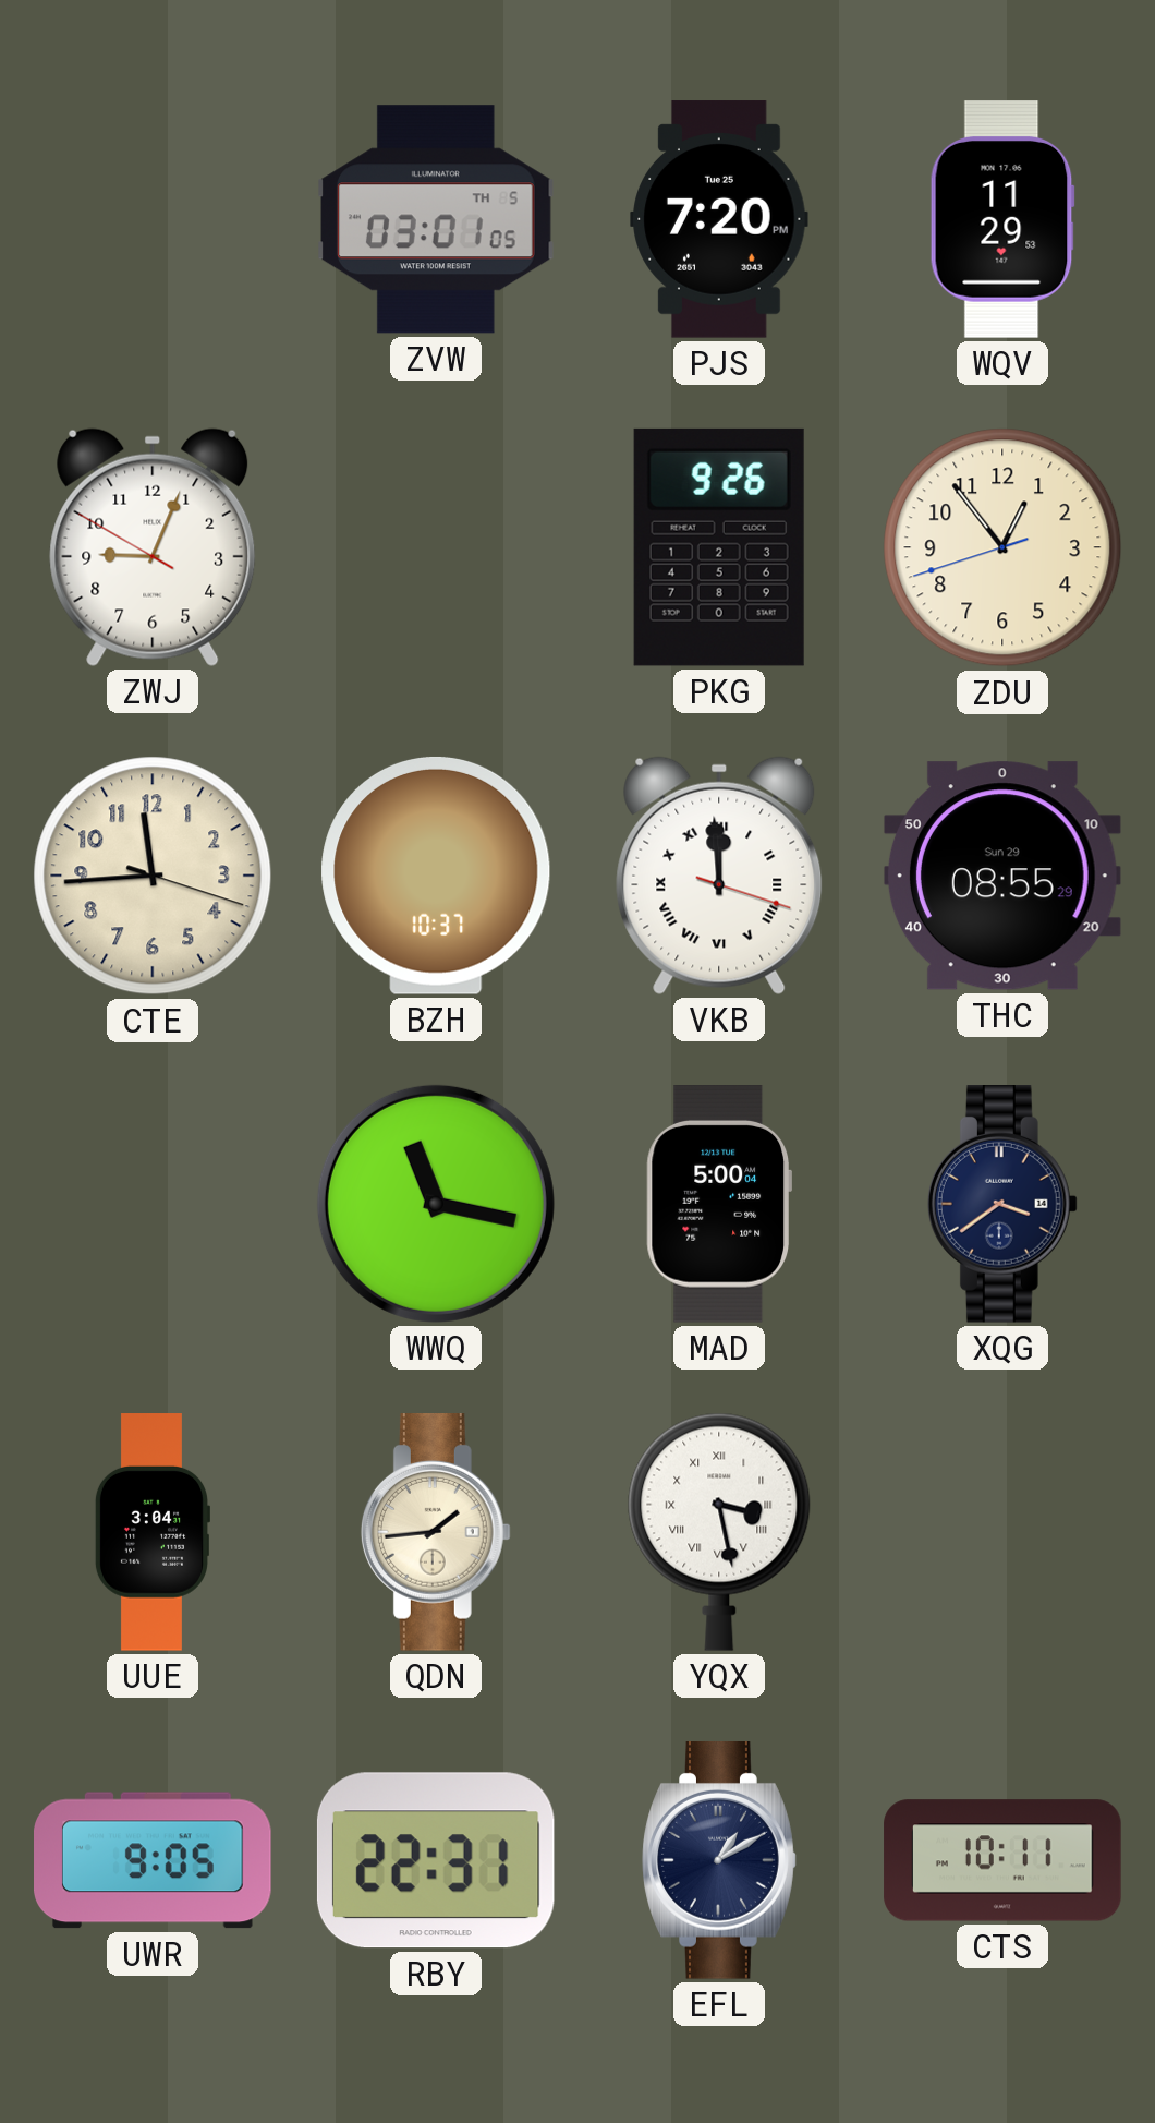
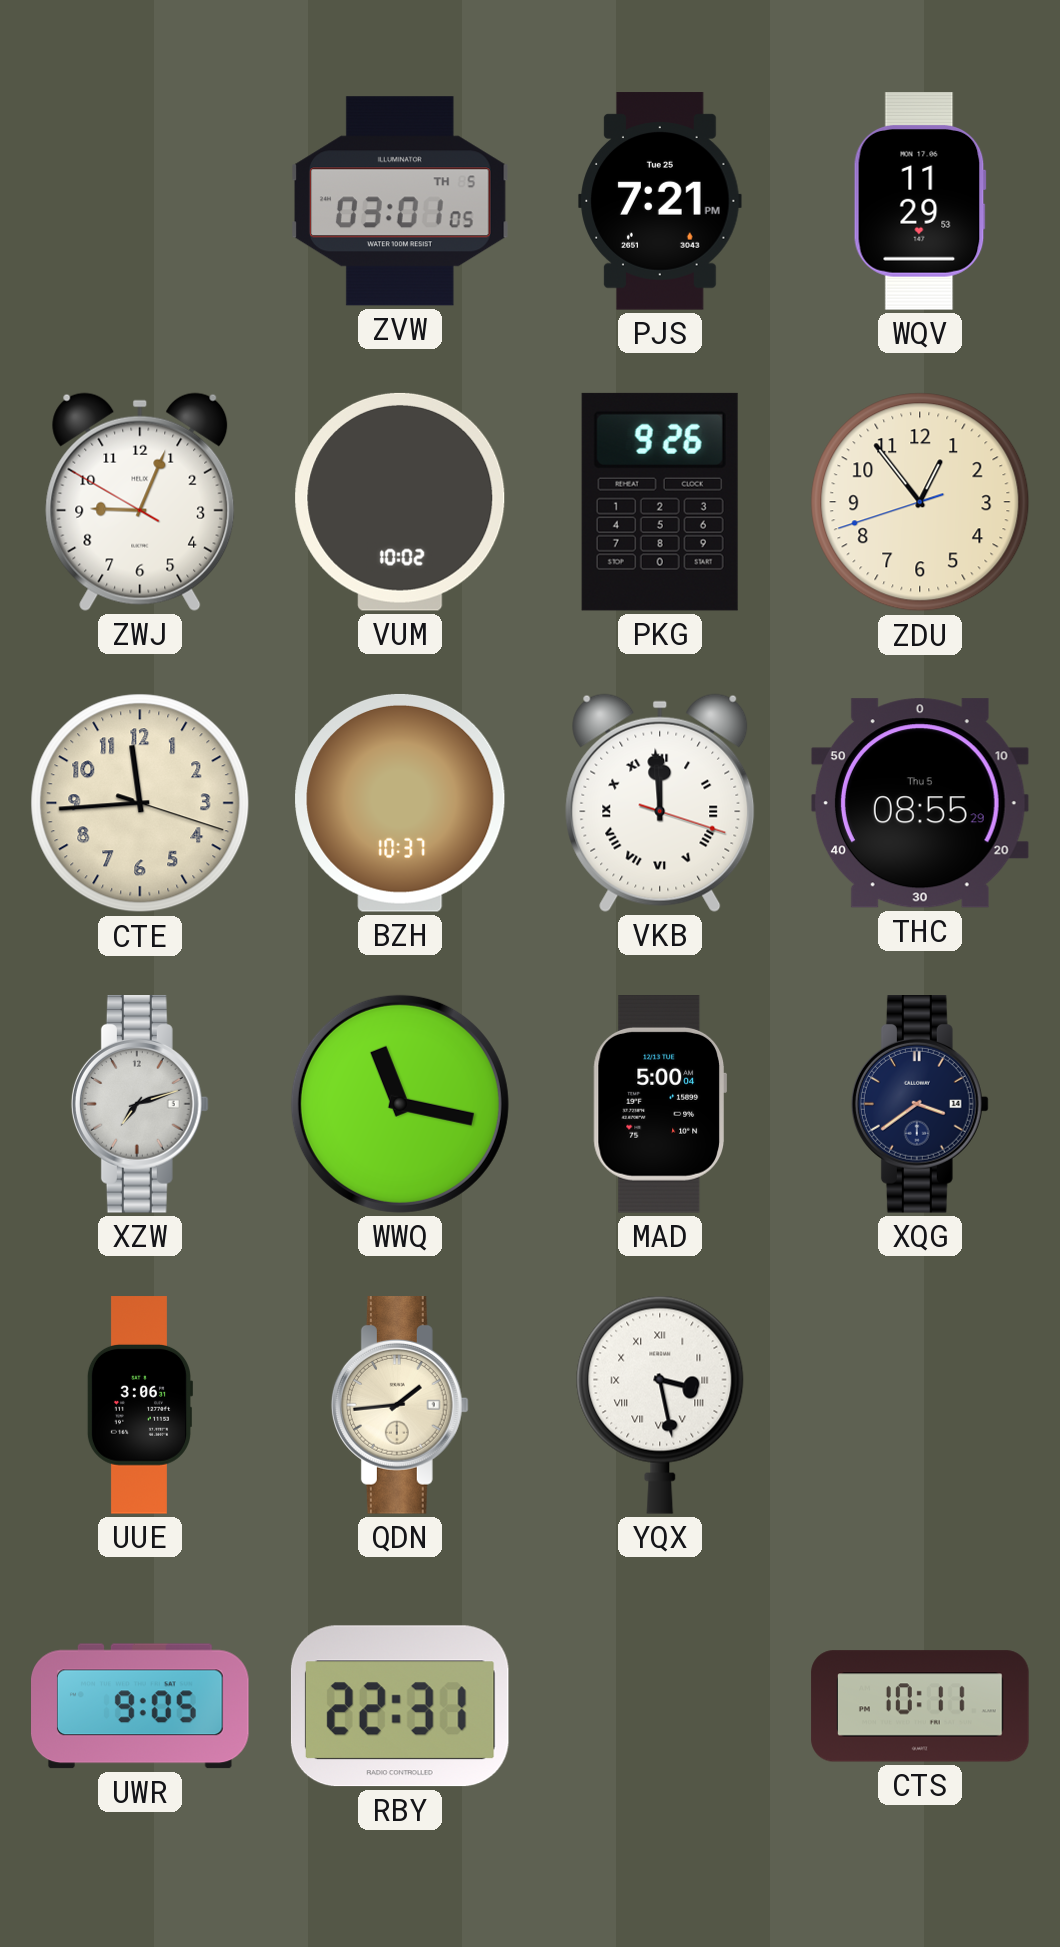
PJS: 7:20 -> 7:21
VUM: none -> 10:02
THC date: Sun 29 -> Thu 5
XZW: none -> 7:12
UUE: 3:04 -> 3:06
EFL: 1:10 -> none
